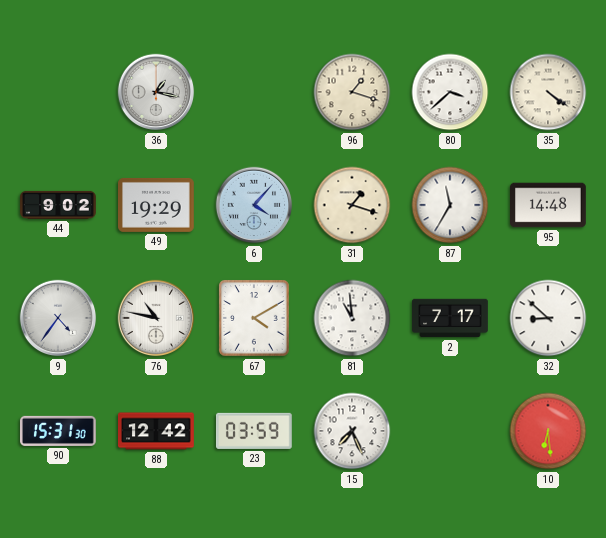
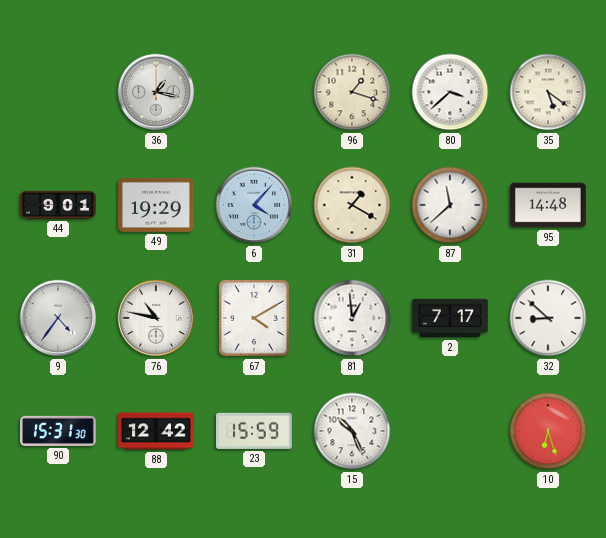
35: 4:21 -> 5:21
44: 9:02 -> 9:01
31: 1:18 -> 1:20
87: 11:35 -> 11:38
81: 10:59 -> 12:59
23: 03:59 -> 15:59
15: 7:26 -> 10:26
10: 6:29 -> 6:27
